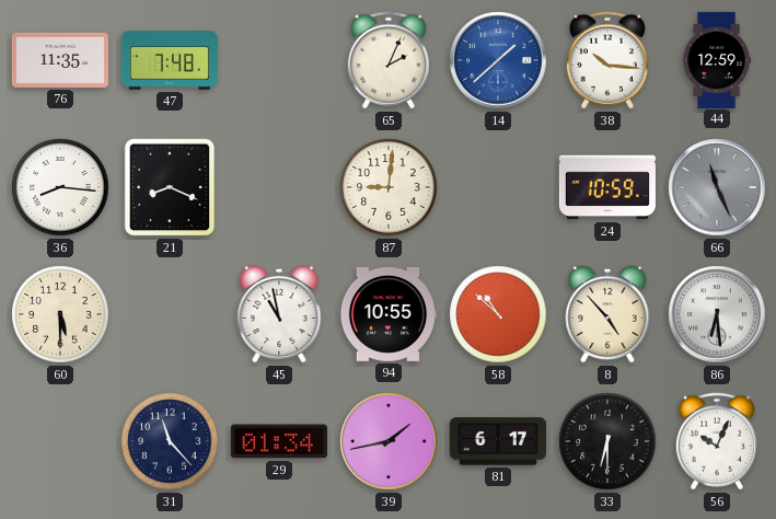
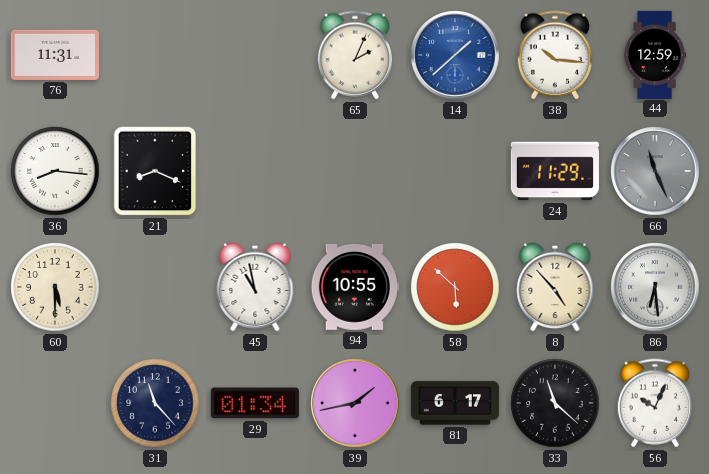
76: 11:35 -> 11:31
47: 7:48 -> none
87: 9:01 -> none
24: 10:59 -> 11:29
58: 10:52 -> 5:52
33: 6:30 -> 11:22
